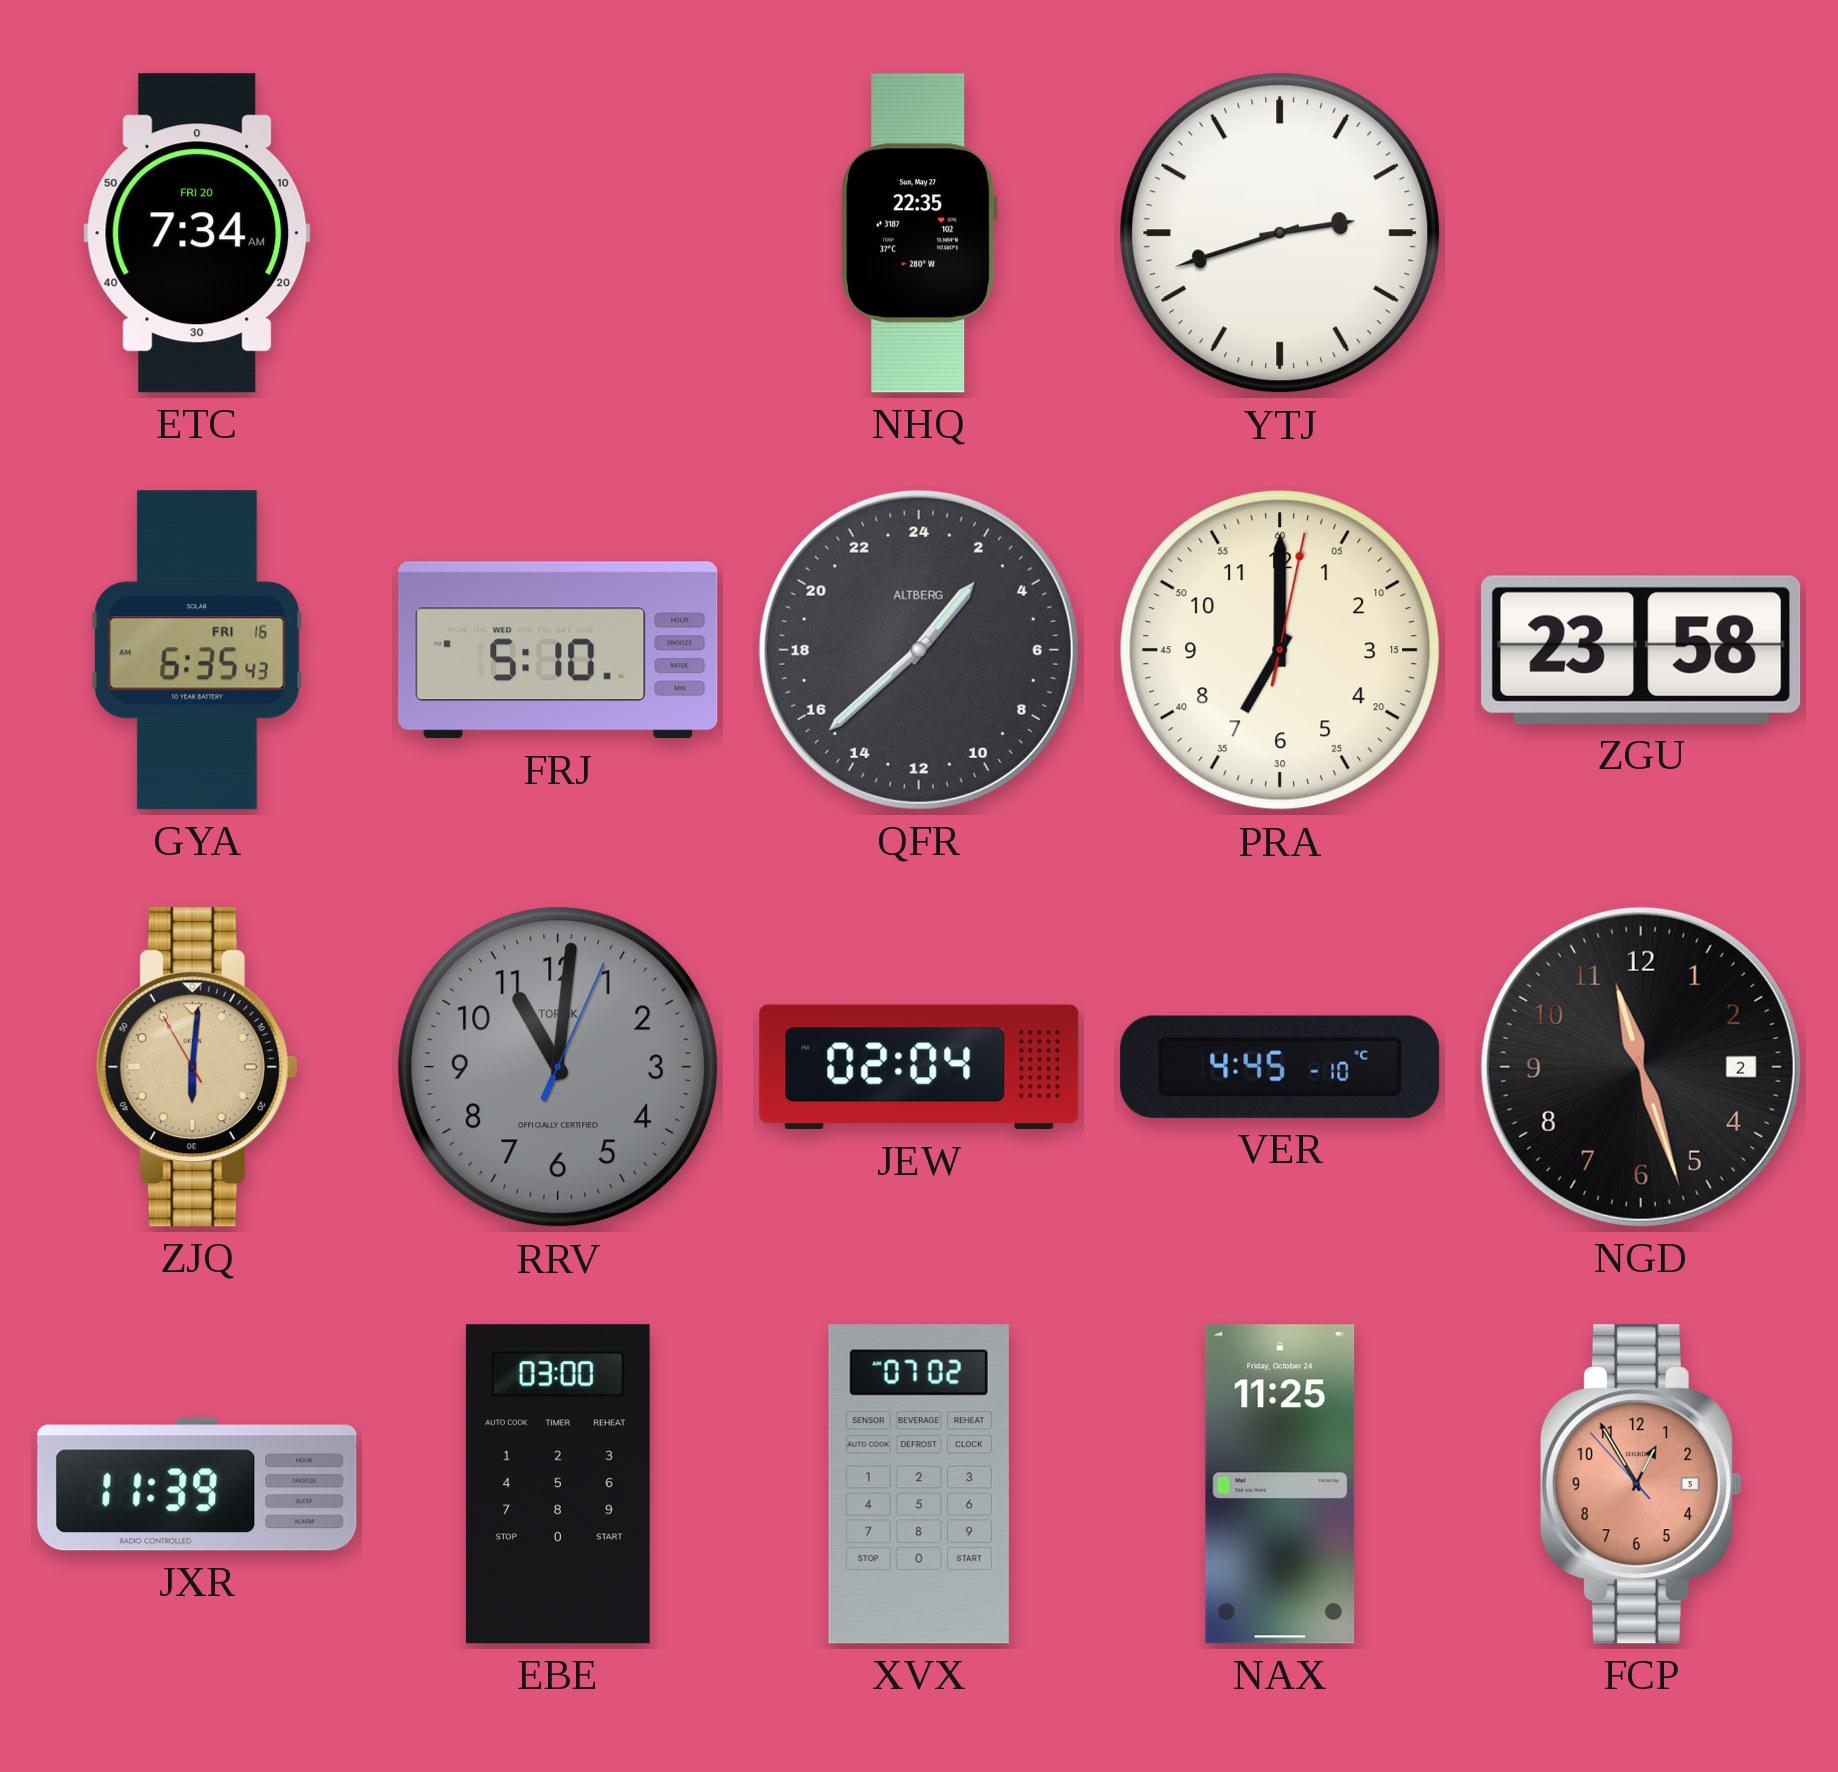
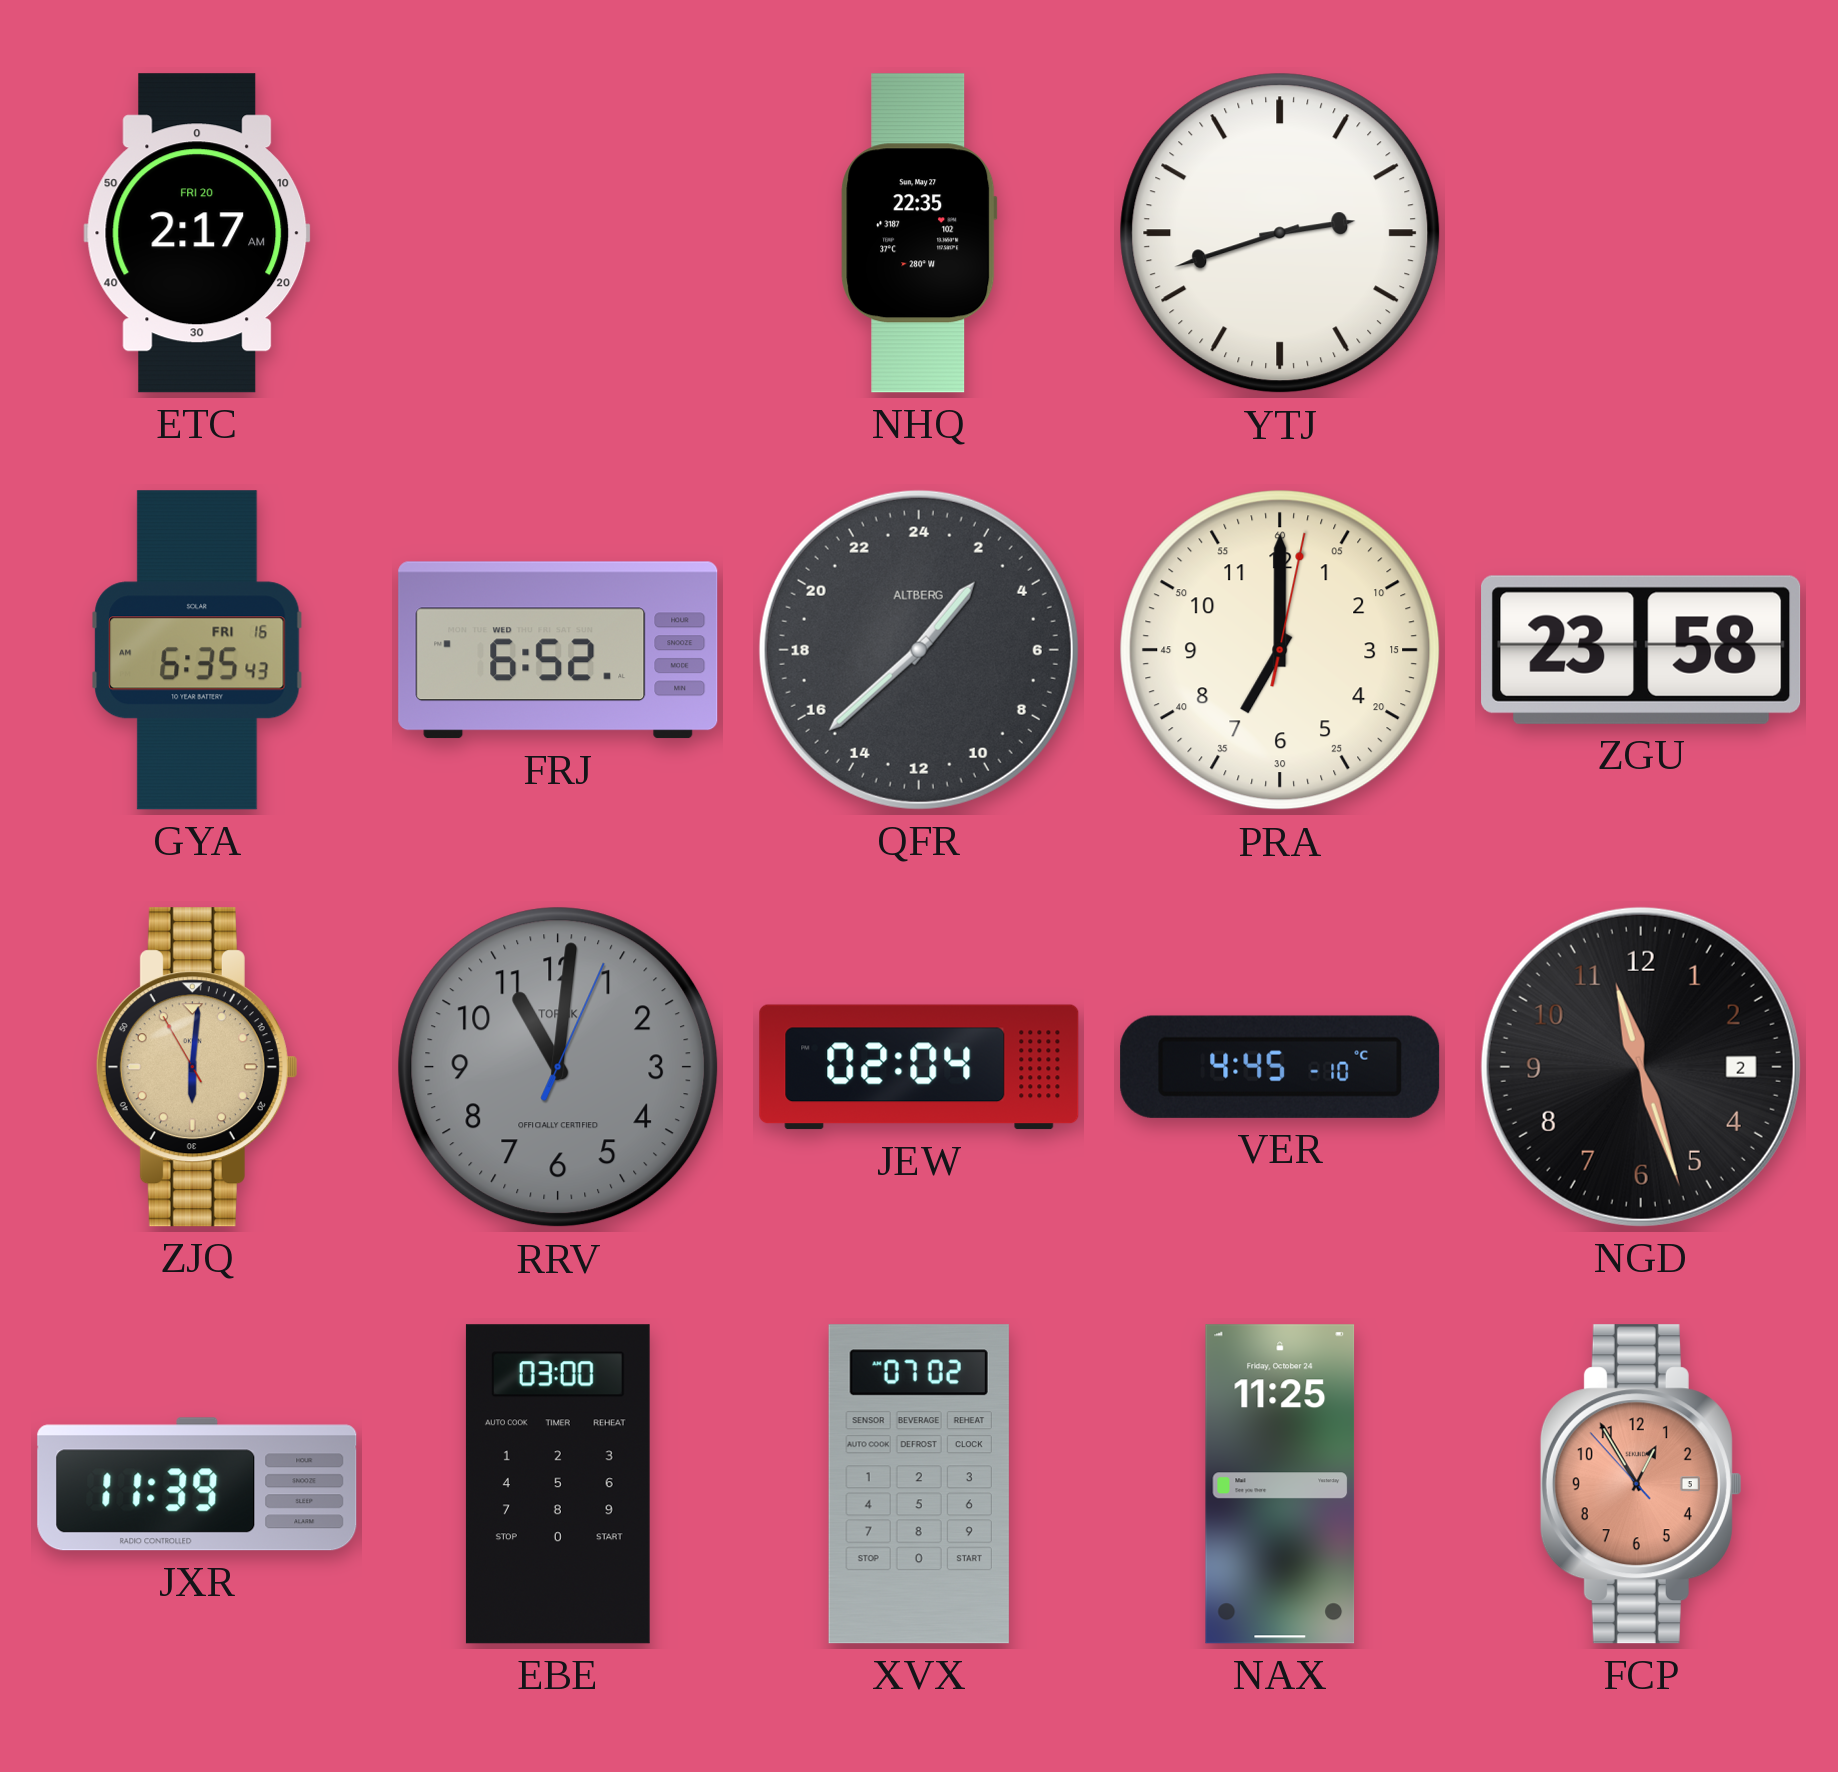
ETC: 7:34 -> 2:17
FRJ: 5:10 -> 6:52
